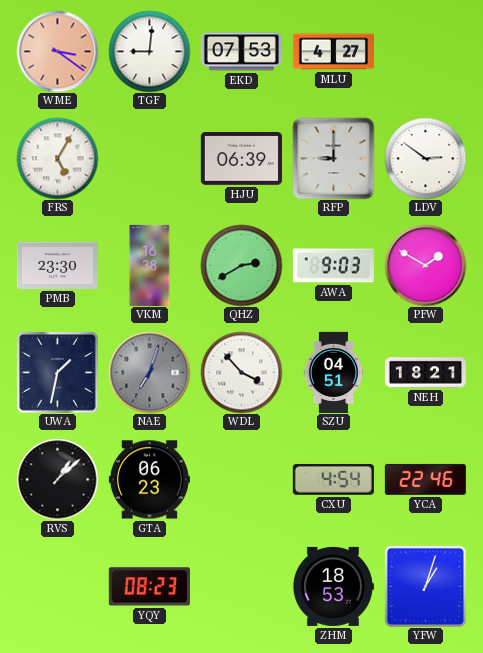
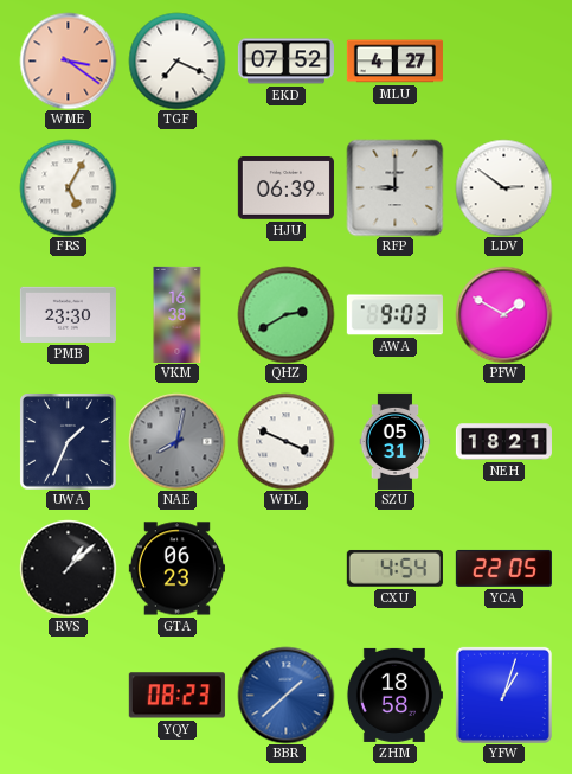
TGF: 9:01 -> 7:19
EKD: 07:53 -> 07:52
UWA: 1:32 -> 1:34
NAE: 7:03 -> 8:02
WDL: 3:53 -> 3:49
SZU: 04:51 -> 05:31
YCA: 22:46 -> 22:05
BBR: none -> 1:38
ZHM: 18:53 -> 18:58
